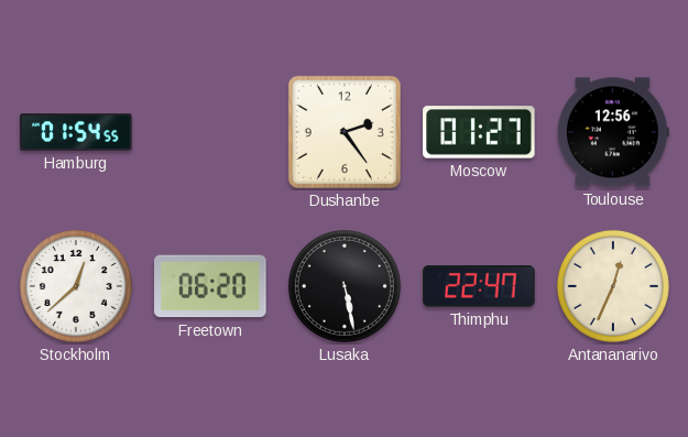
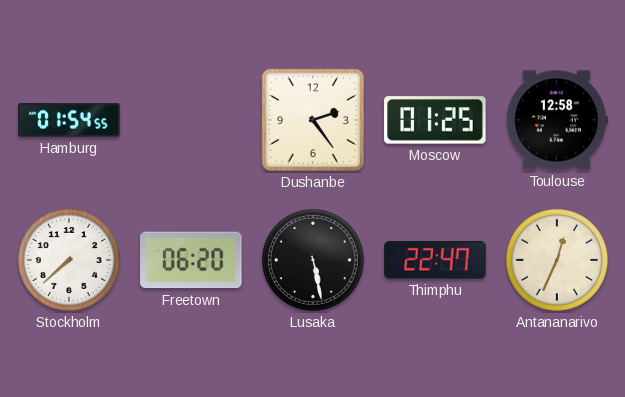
Moscow: 01:27 -> 01:25
Toulouse: 12:56 -> 12:58
Stockholm: 12:38 -> 7:38
